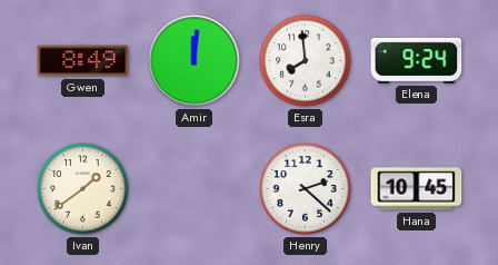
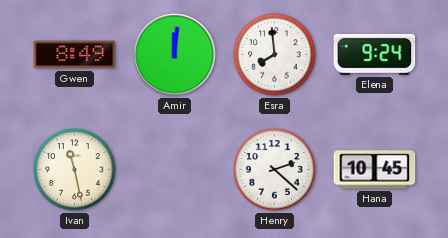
Ivan: 1:39 -> 11:28
